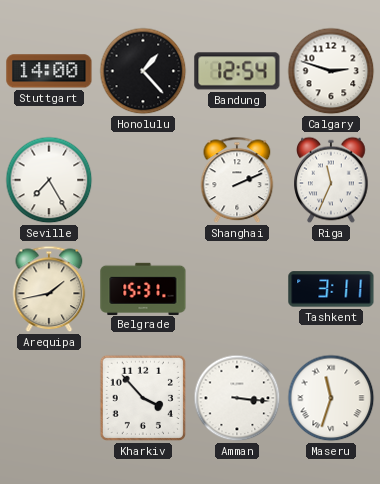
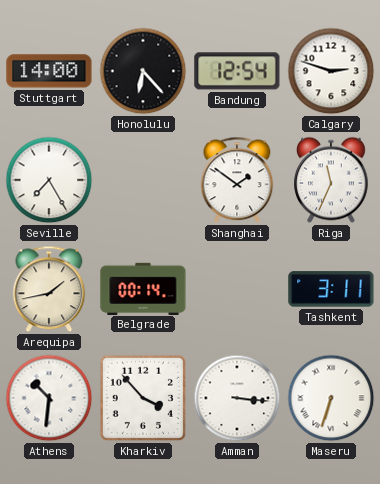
Honolulu: 1:23 -> 6:23
Shanghai: 2:11 -> 1:51
Belgrade: 15:31 -> 00:14
Athens: none -> 10:31
Maseru: 11:33 -> 6:33
